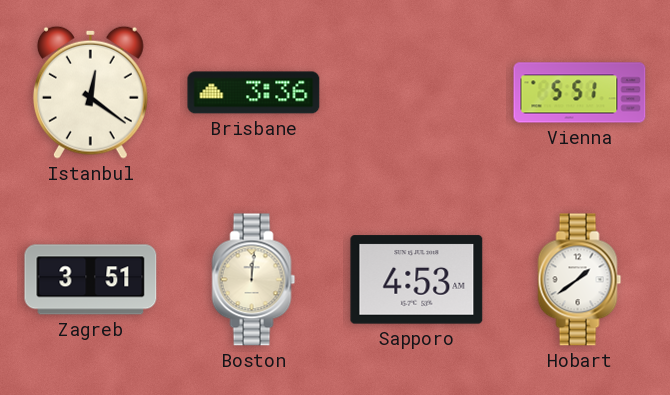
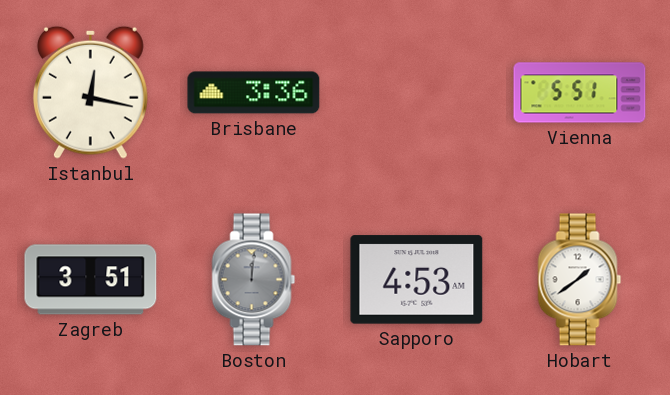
Istanbul: 12:21 -> 12:17
Boston dial: cream -> grey
